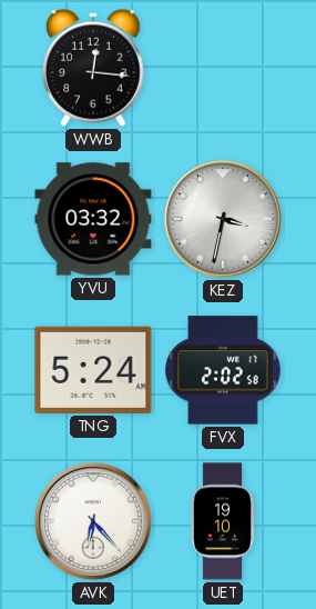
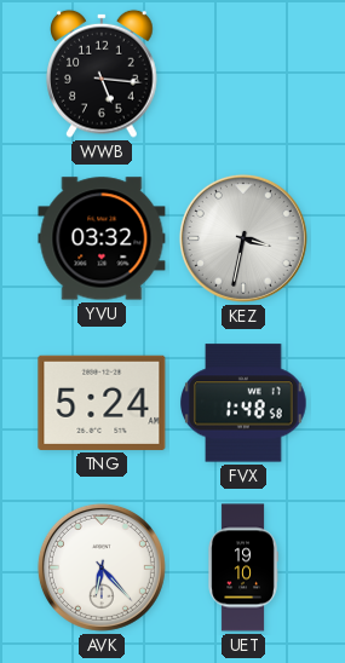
WWB: 12:16 -> 5:16
FVX: 2:02 -> 1:48
